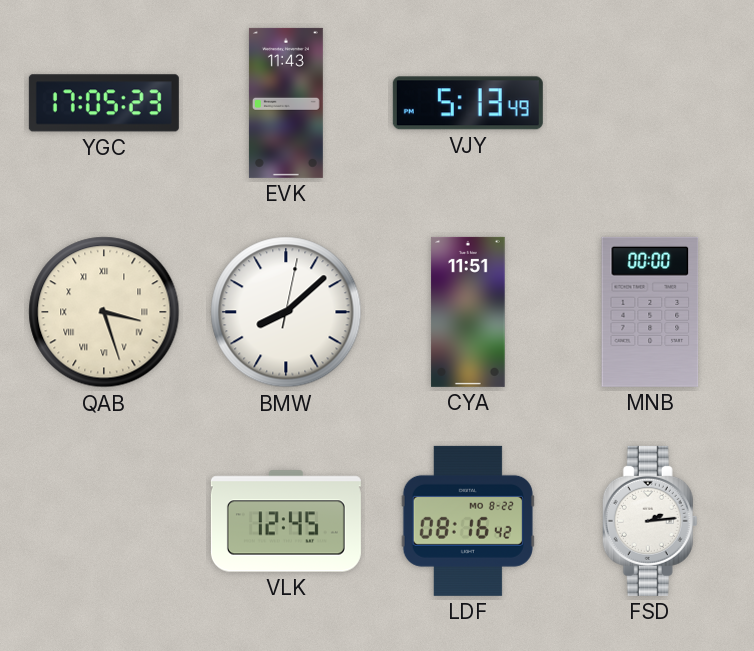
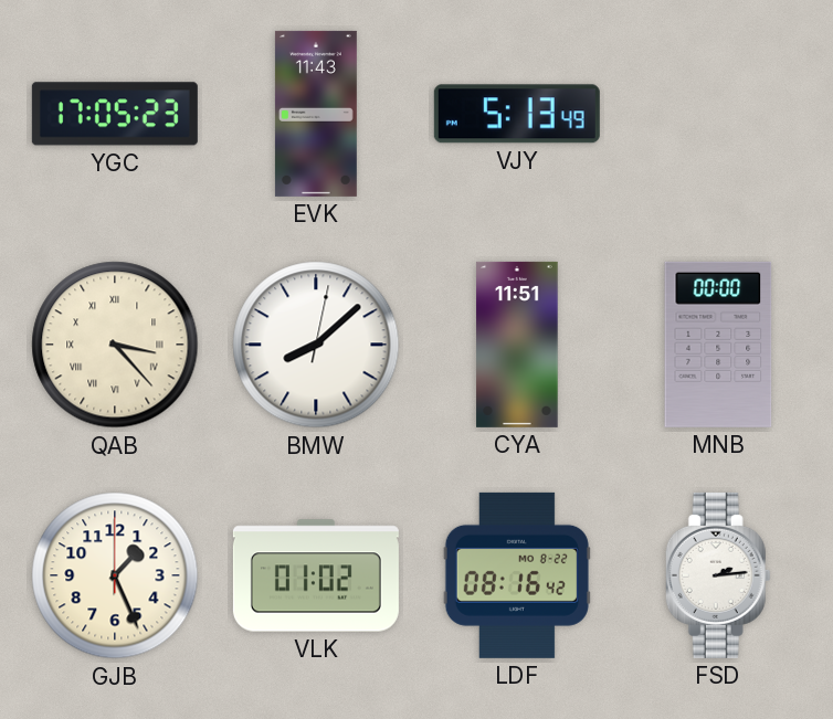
QAB: 3:27 -> 3:23
GJB: none -> 1:26
VLK: 12:45 -> 01:02
